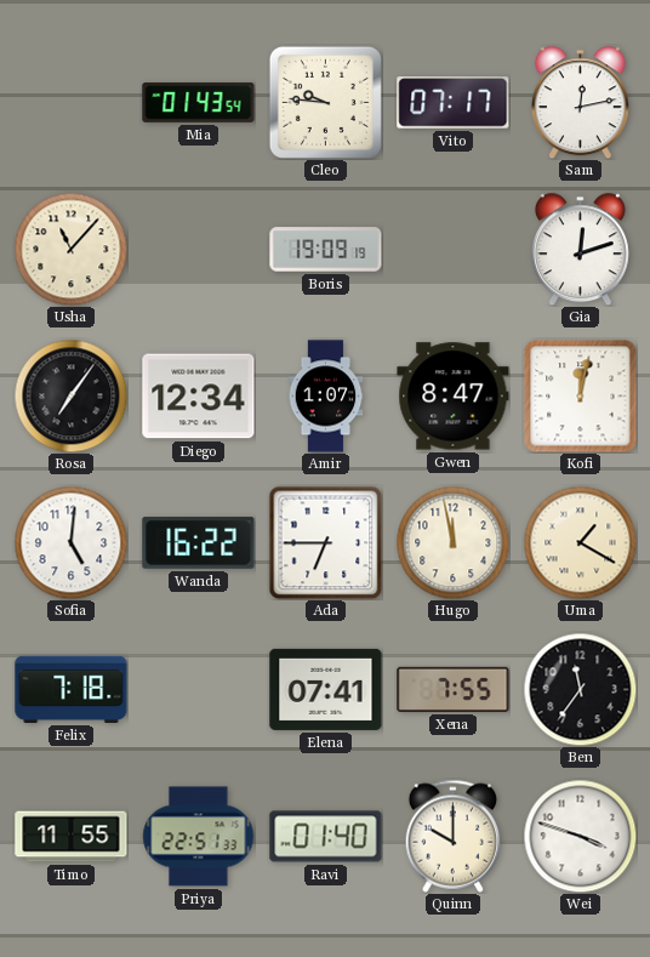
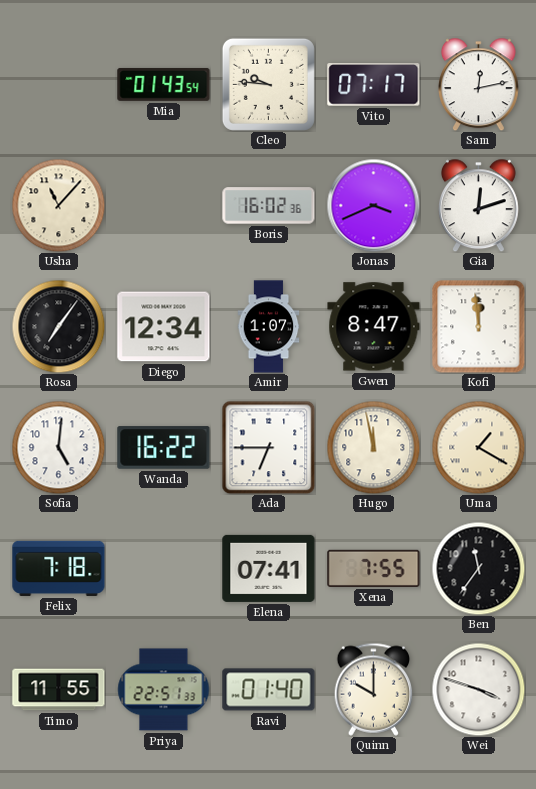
Boris: 19:09 -> 16:02
Jonas: none -> 3:41
Kofi: 12:02 -> 11:59
